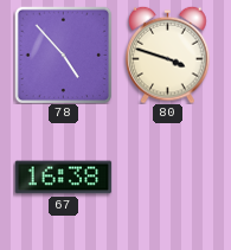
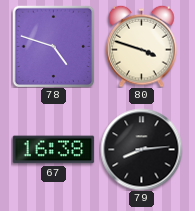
78: 4:53 -> 4:48
79: none -> 8:14
